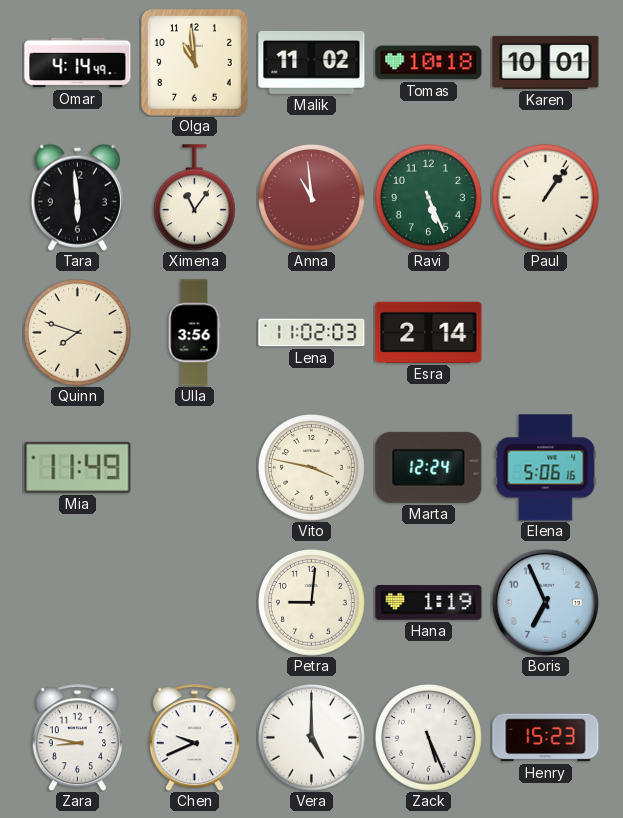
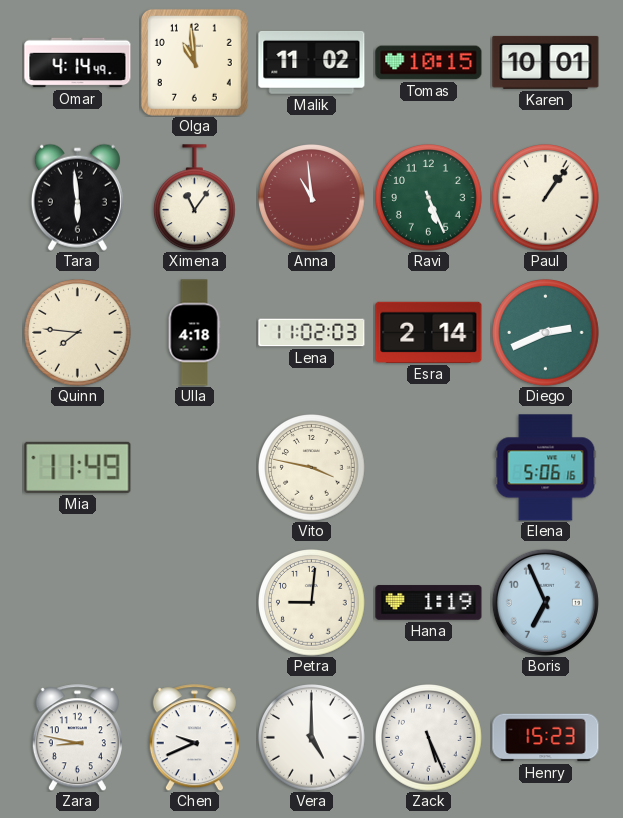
Tomas: 10:18 -> 10:15
Quinn: 7:48 -> 7:46
Ulla: 3:56 -> 4:18
Diego: none -> 2:41
Marta: 12:24 -> none
